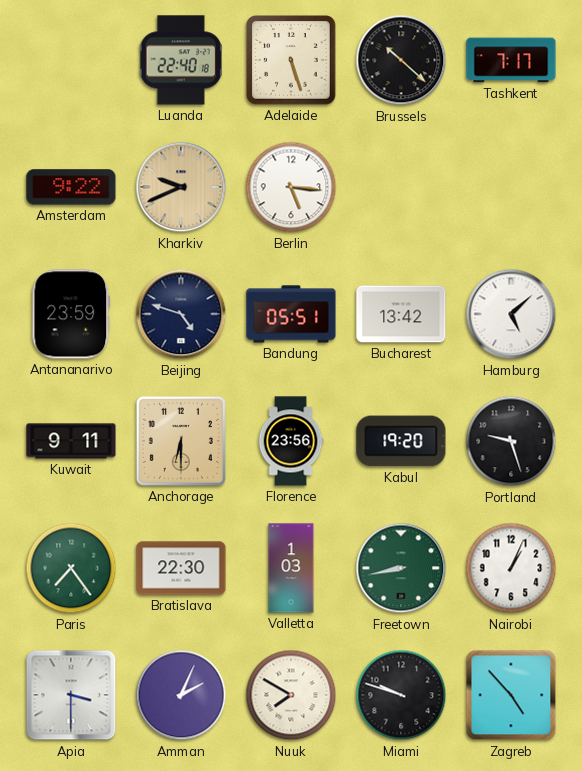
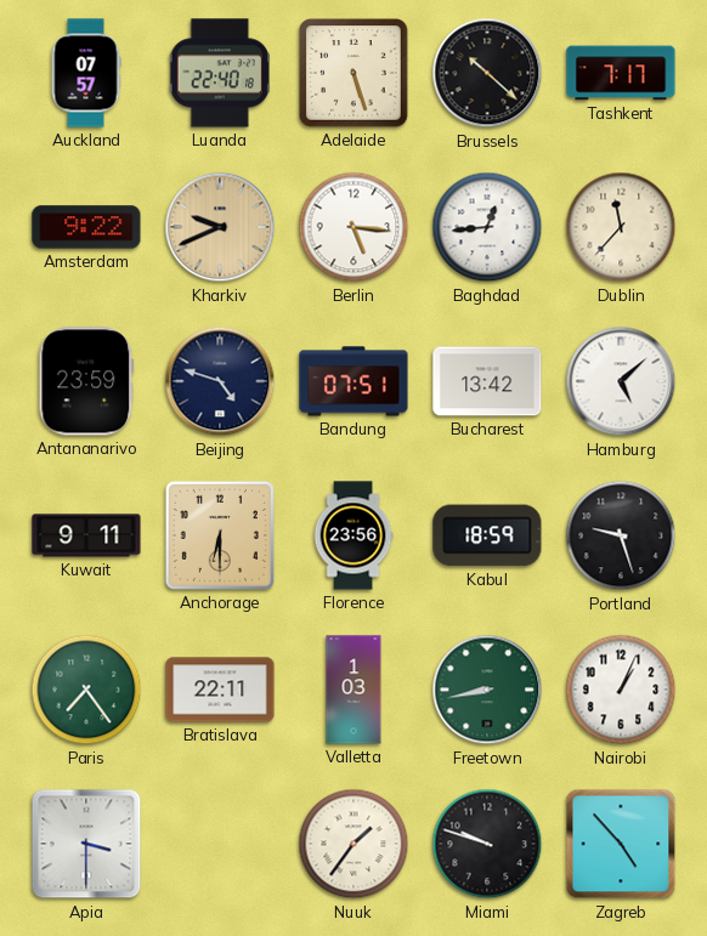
Auckland: none -> 07:57
Baghdad: none -> 12:44
Dublin: none -> 11:37
Bandung: 05:51 -> 07:51
Kabul: 19:20 -> 18:59
Bratislava: 22:30 -> 22:11
Amman: 2:04 -> none
Nuuk: 7:50 -> 1:36
